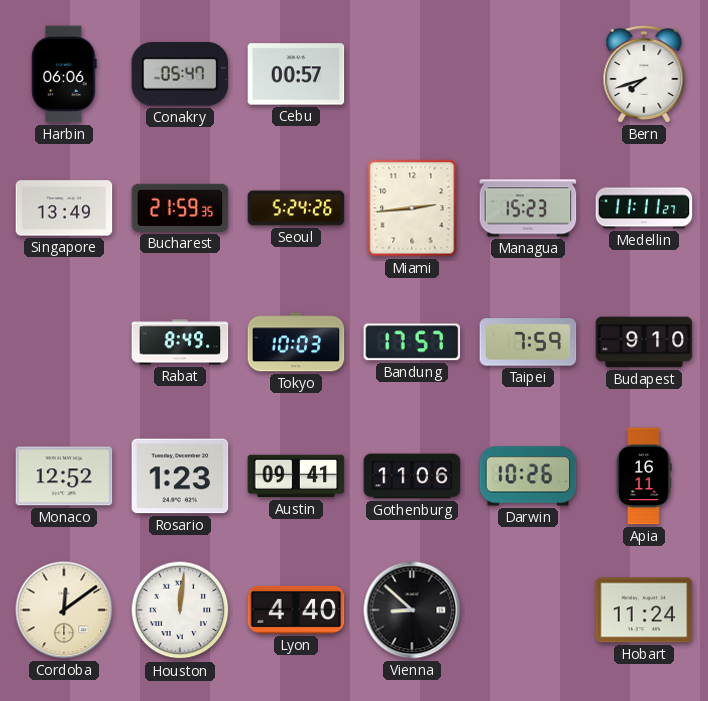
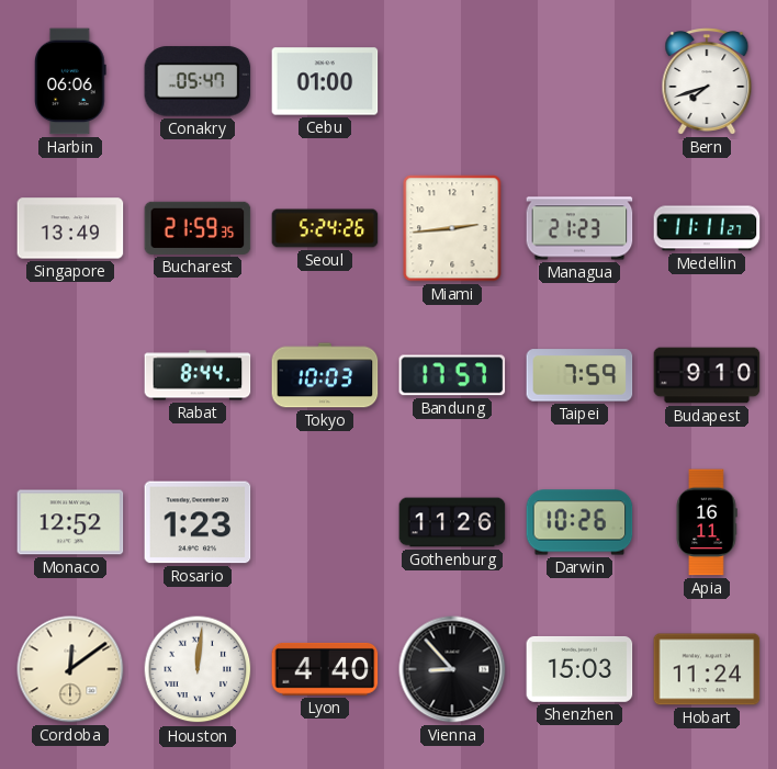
Cebu: 00:57 -> 01:00
Managua: 15:23 -> 21:23
Rabat: 8:49 -> 8:44
Austin: 09:41 -> none
Gothenburg: 11:06 -> 11:26
Vienna: 8:52 -> 8:53
Shenzhen: none -> 15:03
